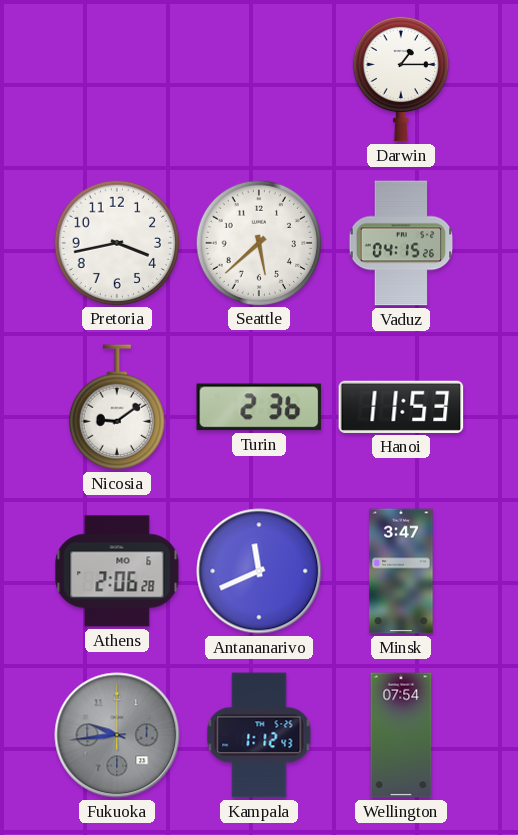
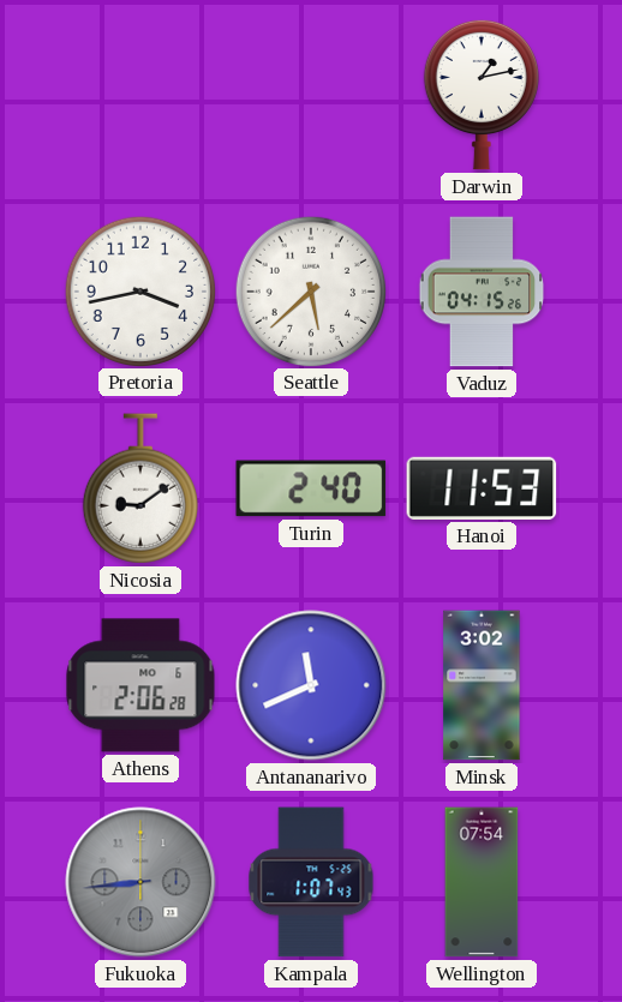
Darwin: 1:15 -> 1:13
Turin: 2:36 -> 2:40
Minsk: 3:47 -> 3:02
Fukuoka: 9:44 -> 8:44
Kampala: 1:12 -> 1:07
